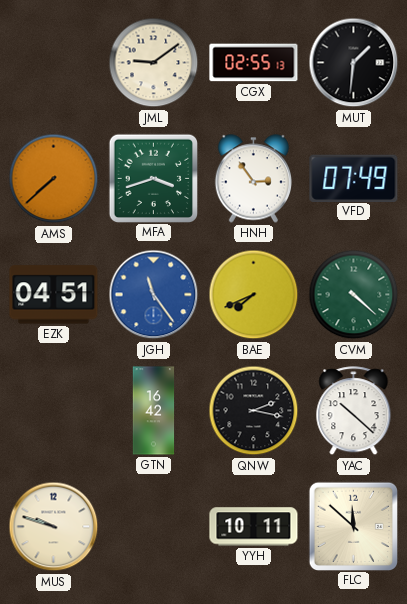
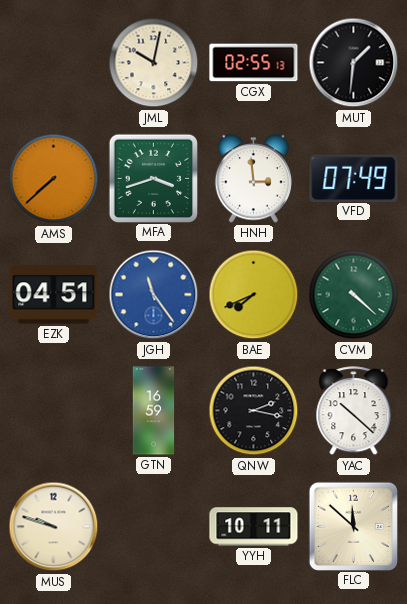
JML: 9:09 -> 10:02
HNH: 2:54 -> 2:59
GTN: 16:42 -> 16:59
